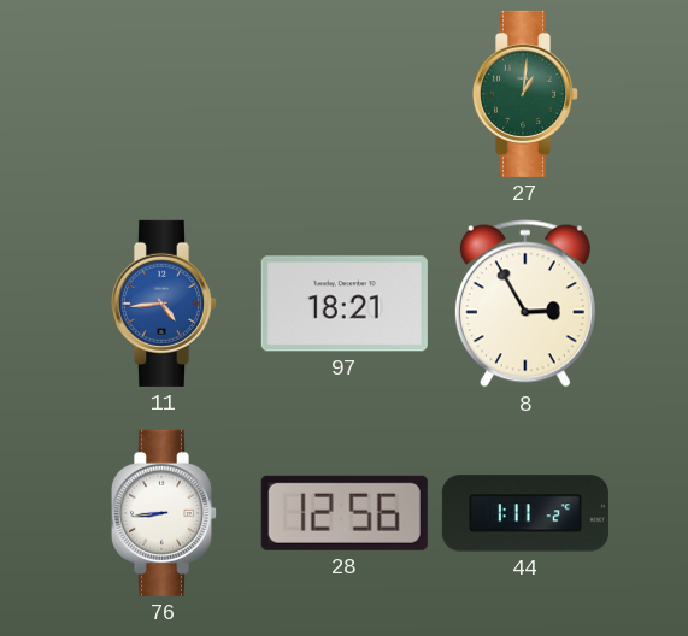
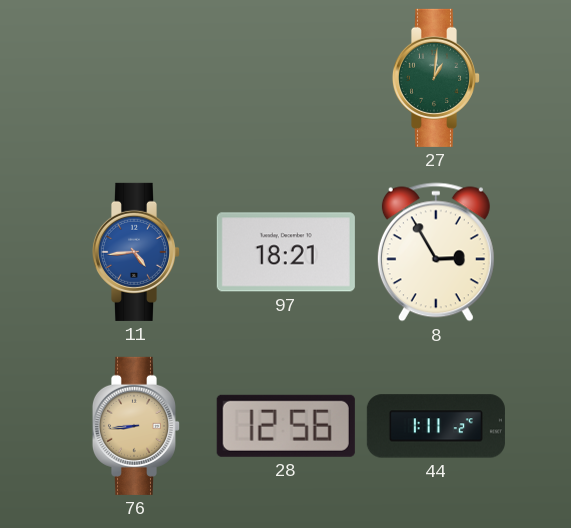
76 dial: white -> champagne
